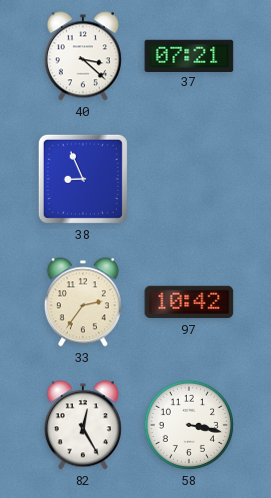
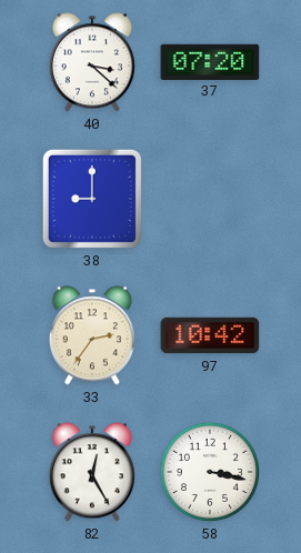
37: 07:21 -> 07:20
38: 8:56 -> 9:00
